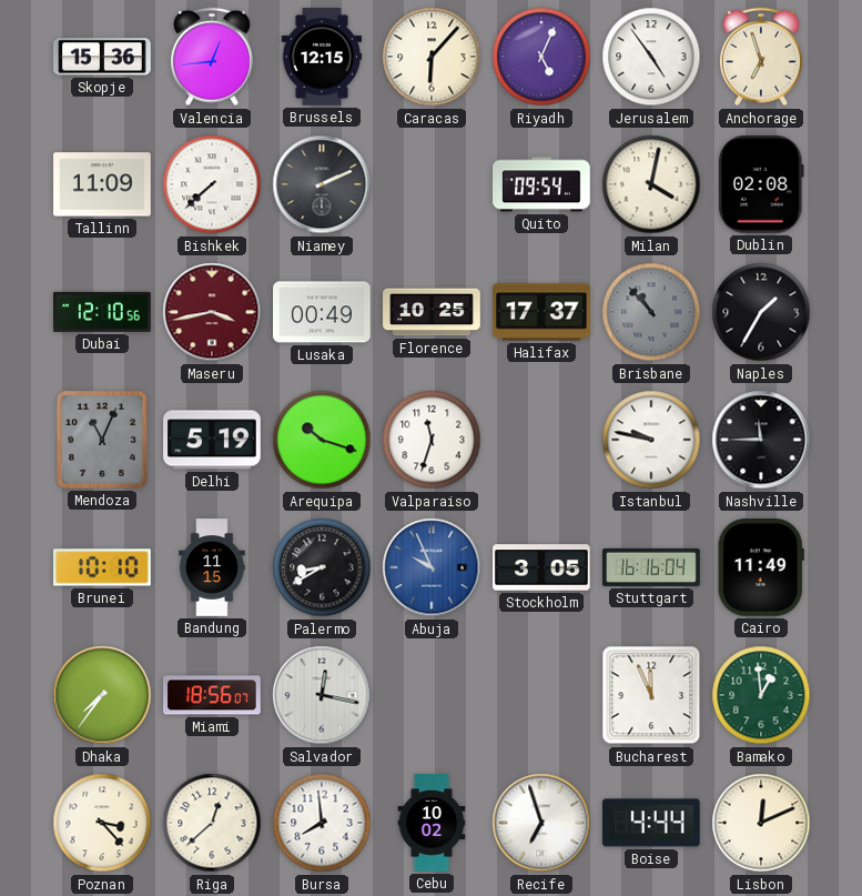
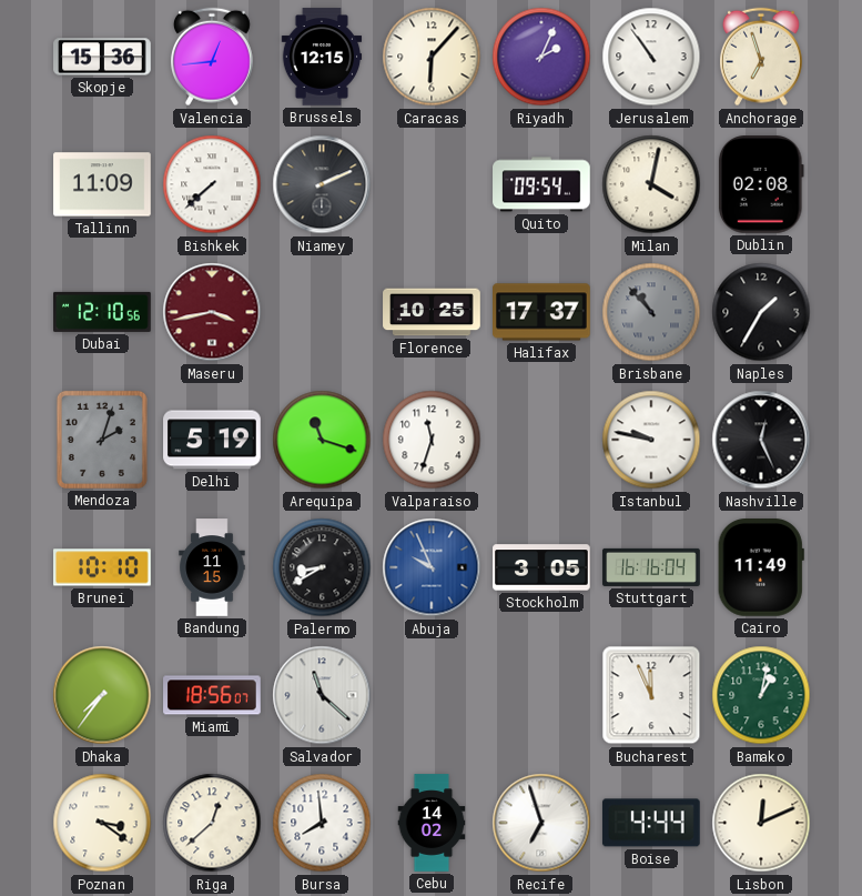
Riyadh: 5:04 -> 2:04
Jerusalem: 4:54 -> 10:54
Lusaka: 00:49 -> none
Mendoza: 11:04 -> 2:03
Arequipa: 10:18 -> 11:18
Nashville: 11:45 -> 12:26
Salvador: 12:17 -> 11:22
Bamako: 12:59 -> 1:02
Poznan: 3:23 -> 3:21
Cebu: 10:02 -> 14:02
